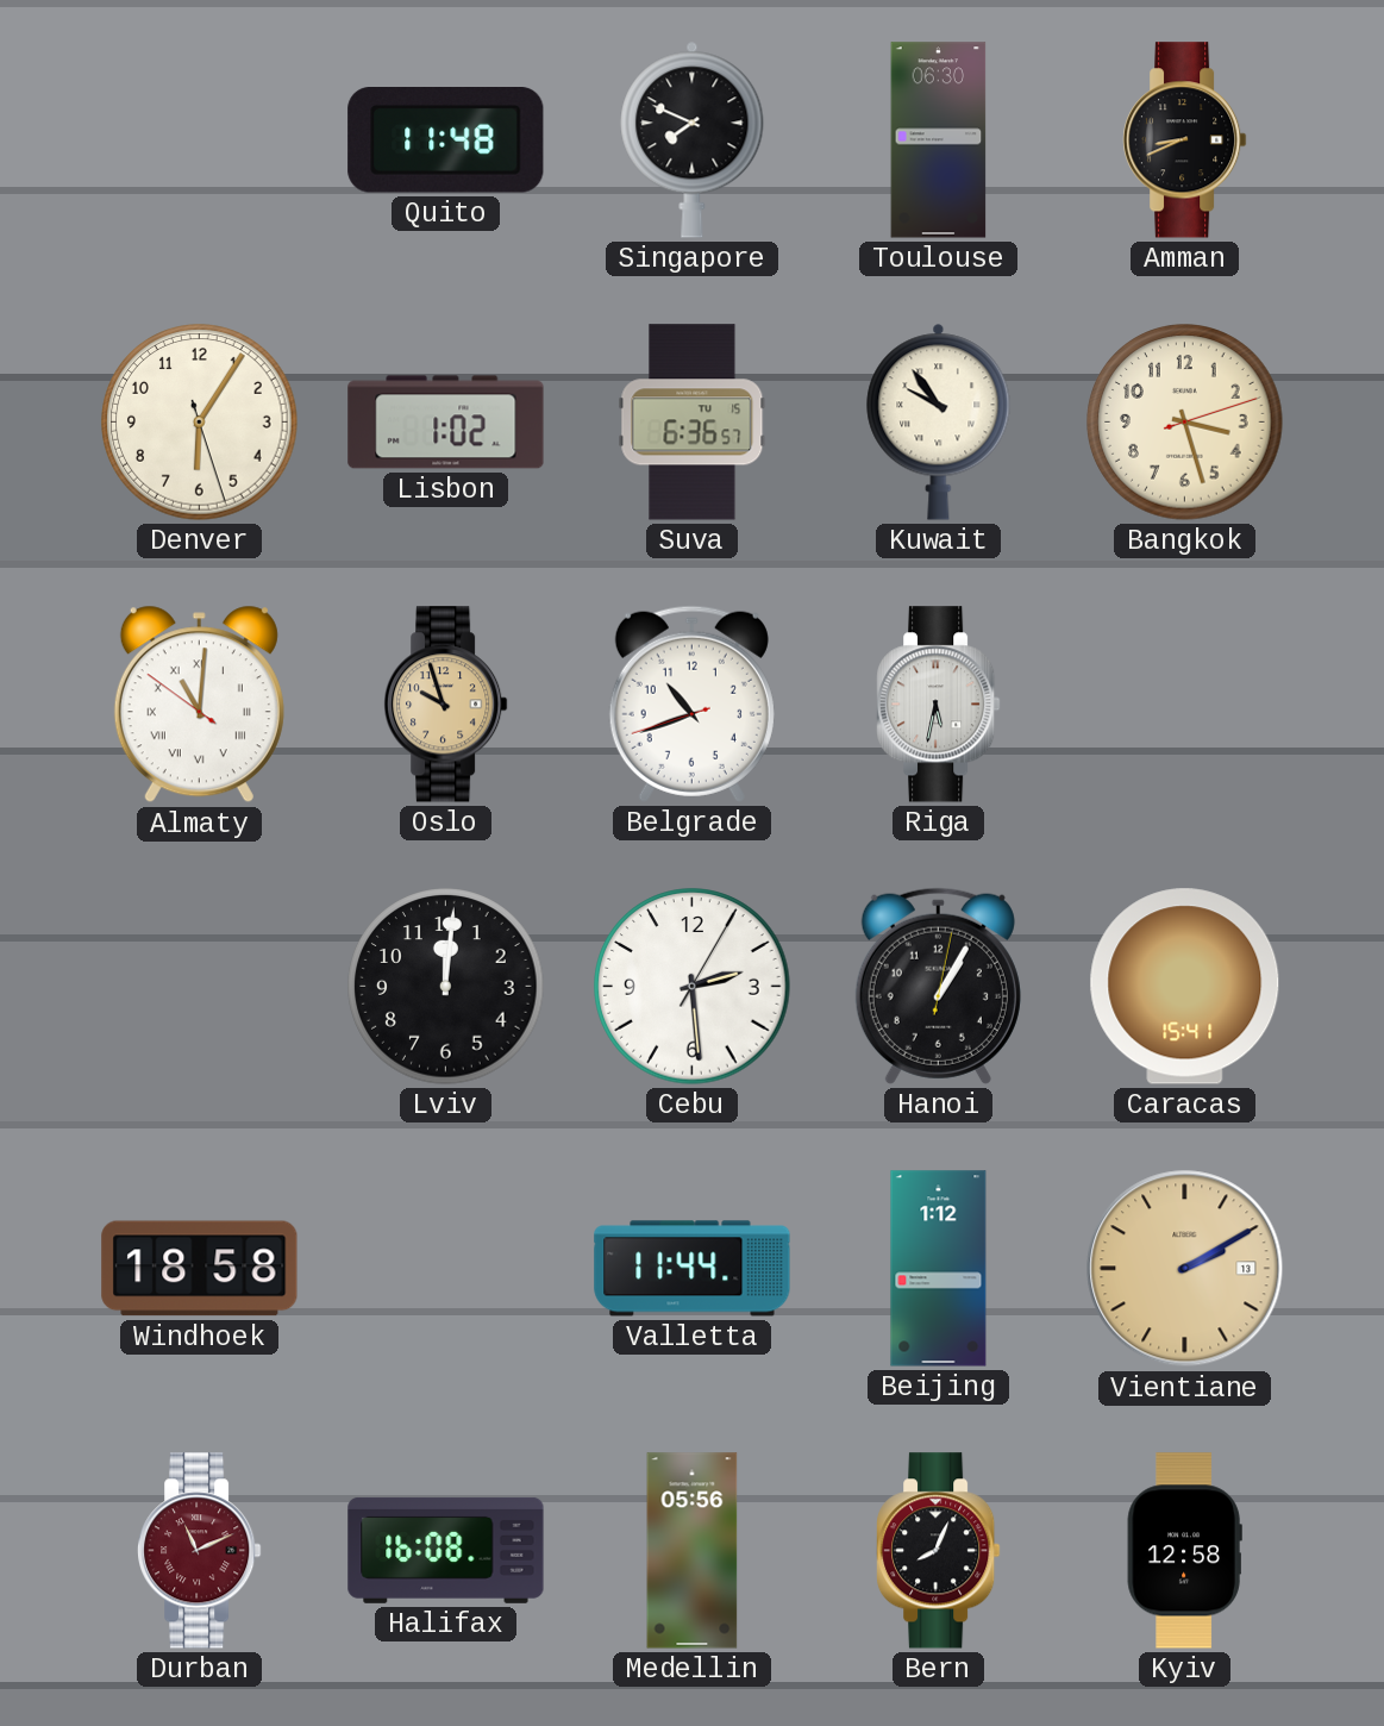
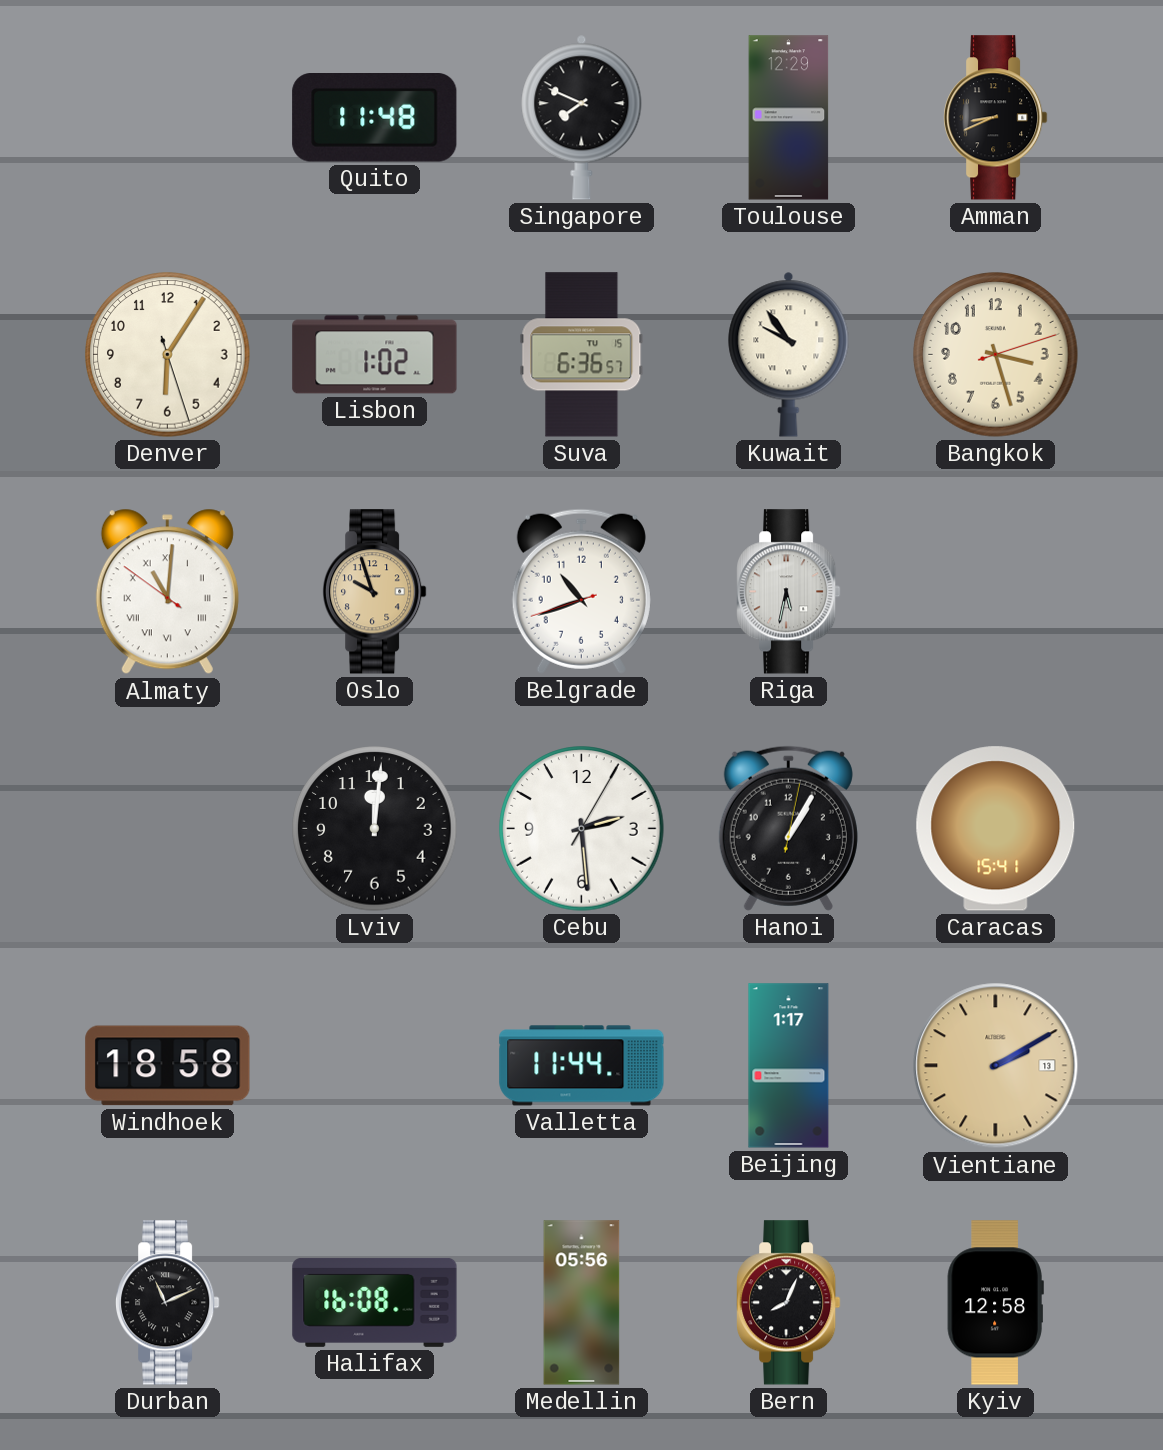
Toulouse: 06:30 -> 12:29
Beijing: 1:12 -> 1:17
Durban dial: burgundy -> black
